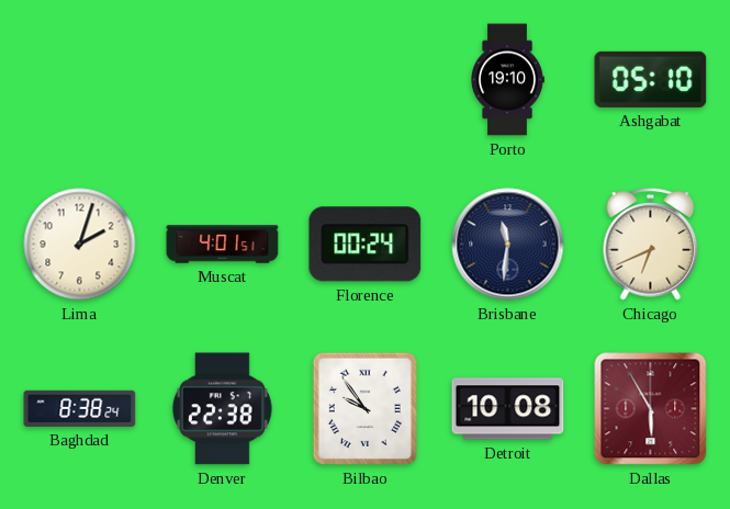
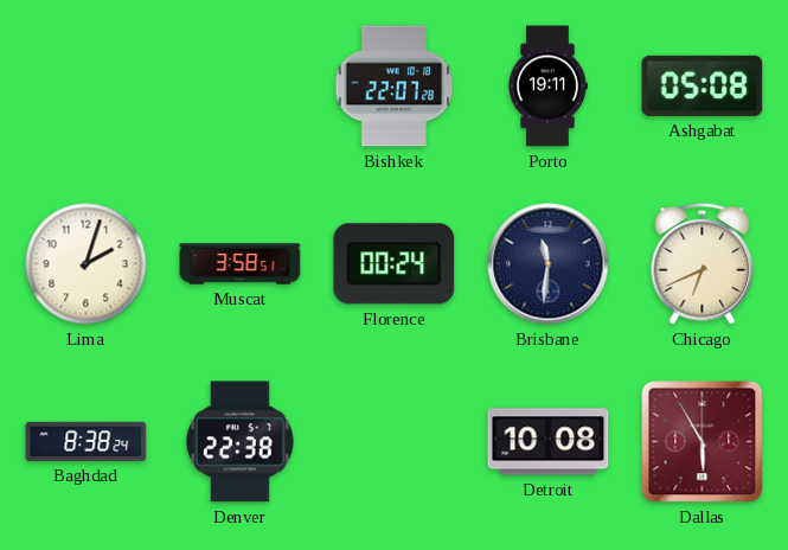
Bishkek: none -> 22:07
Porto: 19:10 -> 19:11
Ashgabat: 05:10 -> 05:08
Muscat: 4:01 -> 3:58
Bilbao: 9:54 -> none
